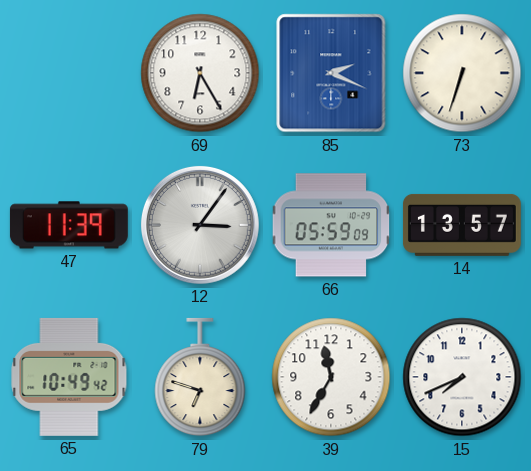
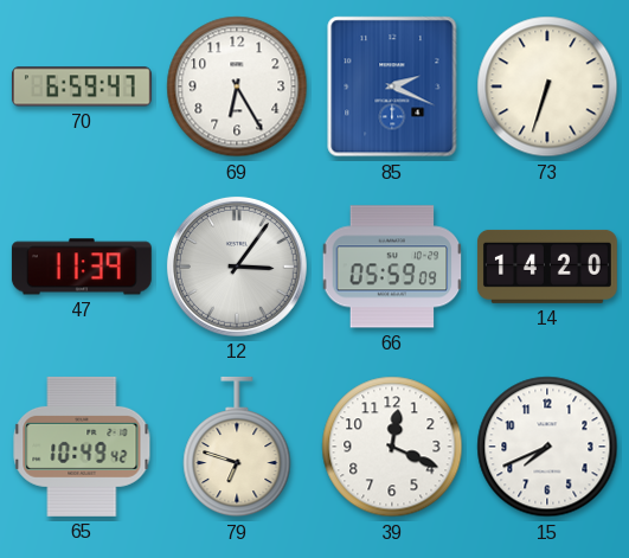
70: none -> 6:59
14: 13:57 -> 14:20
39: 11:35 -> 12:19
